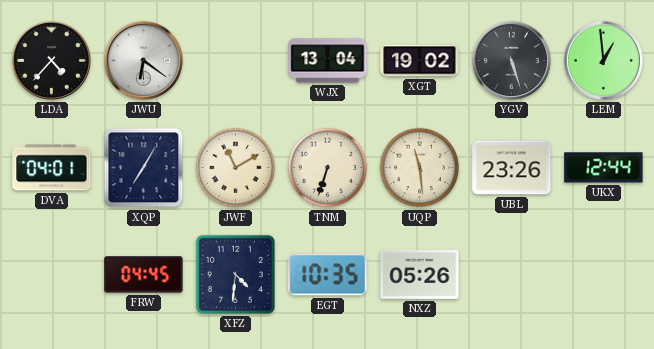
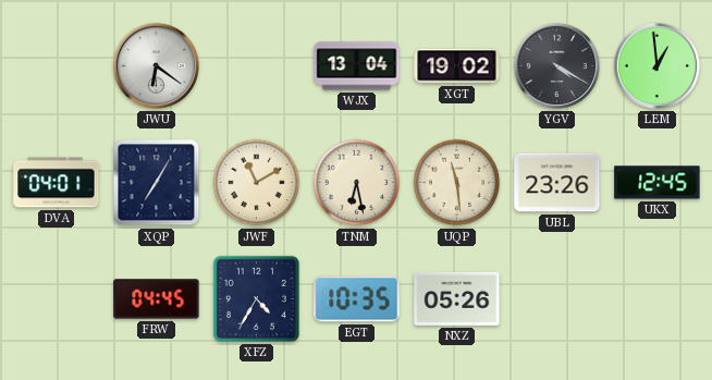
LDA: 4:37 -> none
YGV: 5:27 -> 4:20
TNM: 6:33 -> 6:28
UKX: 12:44 -> 12:45
XFZ: 4:31 -> 4:35
